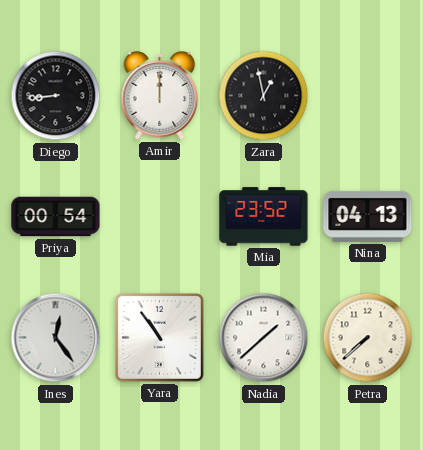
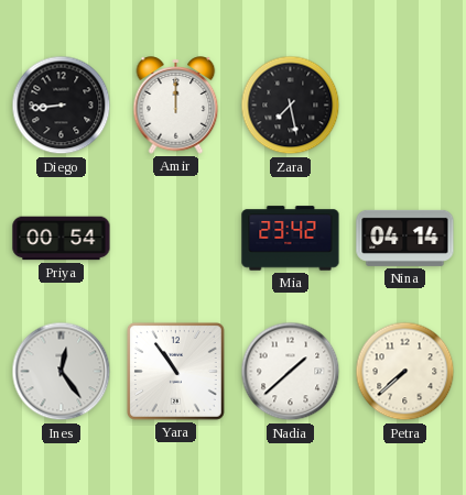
Zara: 12:58 -> 7:28
Mia: 23:52 -> 23:42
Nina: 04:13 -> 04:14
